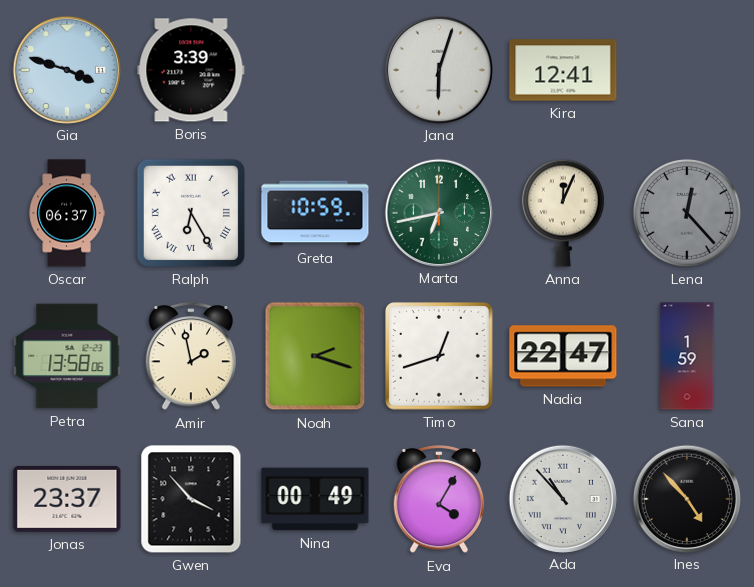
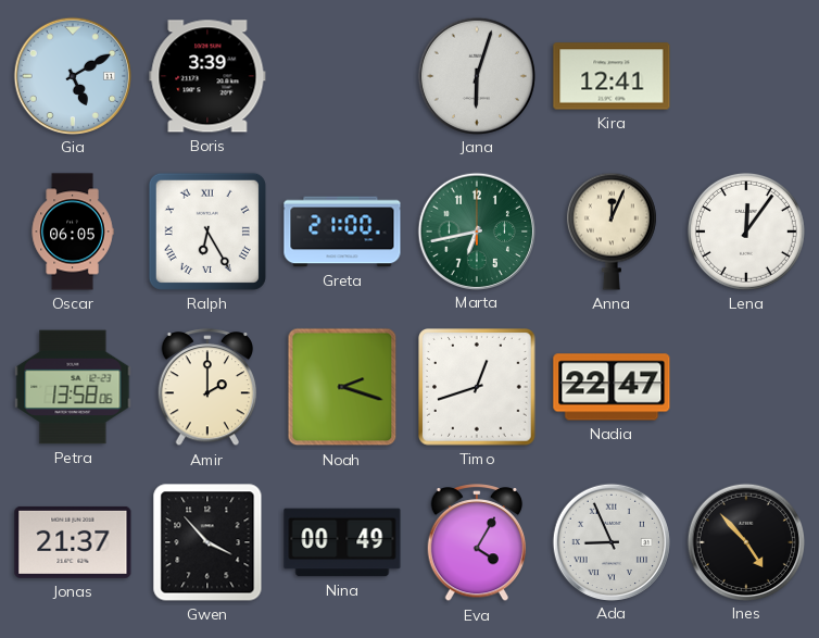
Gia: 3:48 -> 5:10
Oscar: 06:37 -> 06:05
Greta: 10:59 -> 21:00
Lena: 12:23 -> 12:06
Lena dial: grey -> white
Amir: 1:58 -> 2:00
Sana: 1:59 -> none
Jonas: 23:37 -> 21:37
Ada: 10:53 -> 8:56
